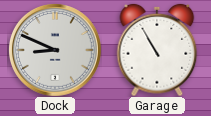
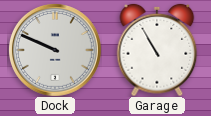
Dock: 8:49 -> 9:49
